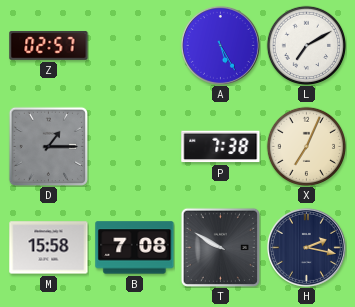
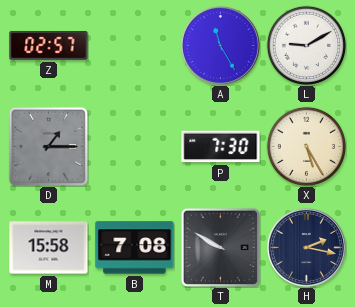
A: 5:25 -> 11:25
L: 7:10 -> 9:10
P: 7:38 -> 7:30
X: 7:04 -> 5:25
